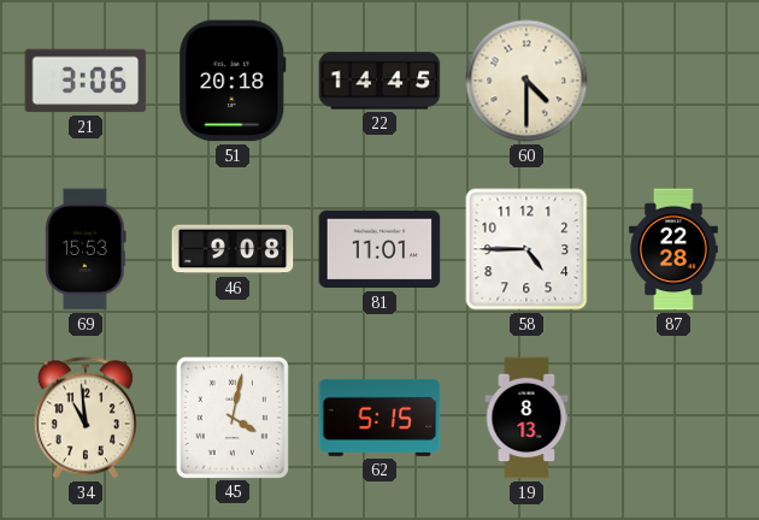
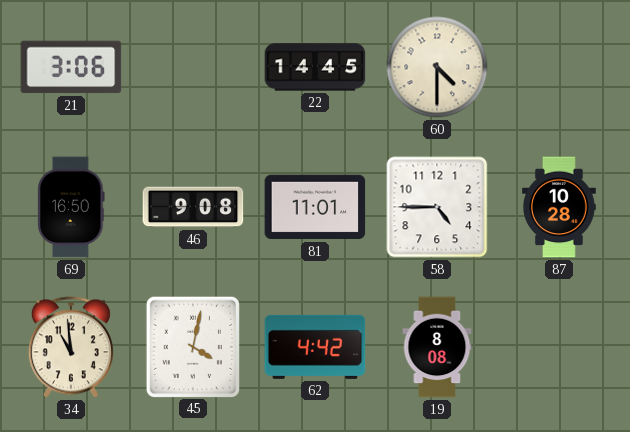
51: 20:18 -> none
69: 15:53 -> 16:50
87: 22:28 -> 10:28
62: 5:15 -> 4:42
19: 8:13 -> 8:08
